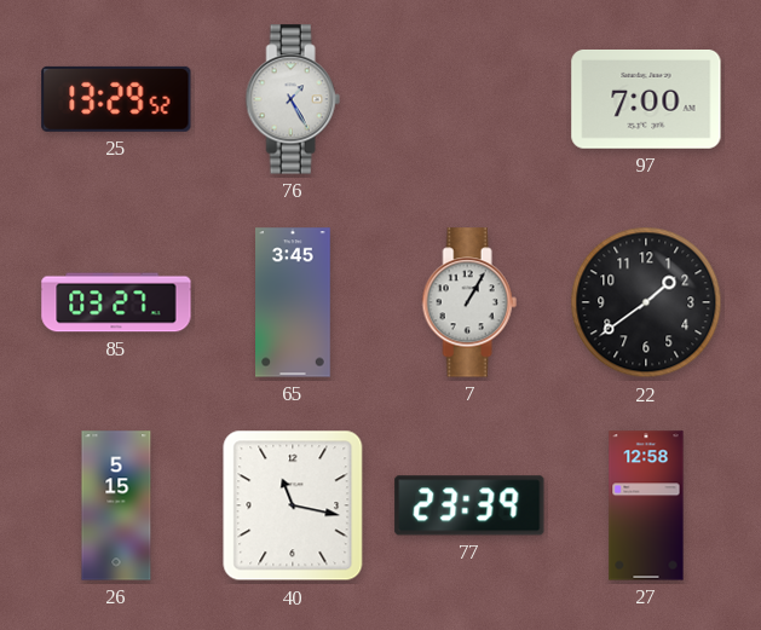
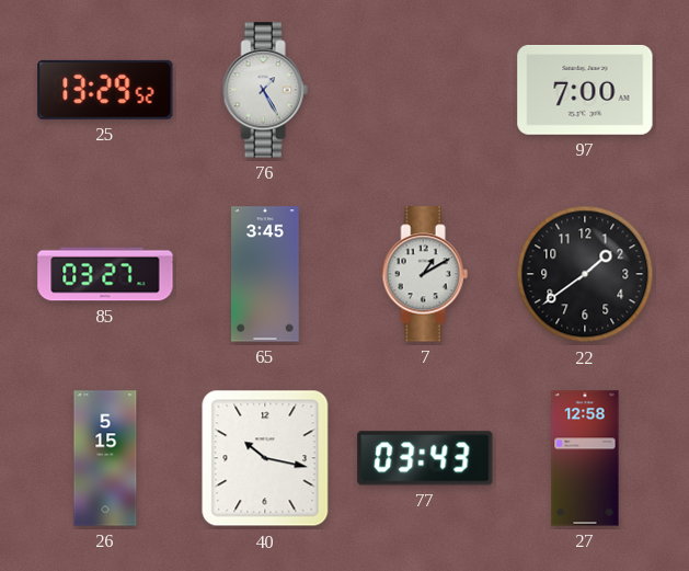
7: 1:05 -> 1:10
40: 11:17 -> 10:17
77: 23:39 -> 03:43
